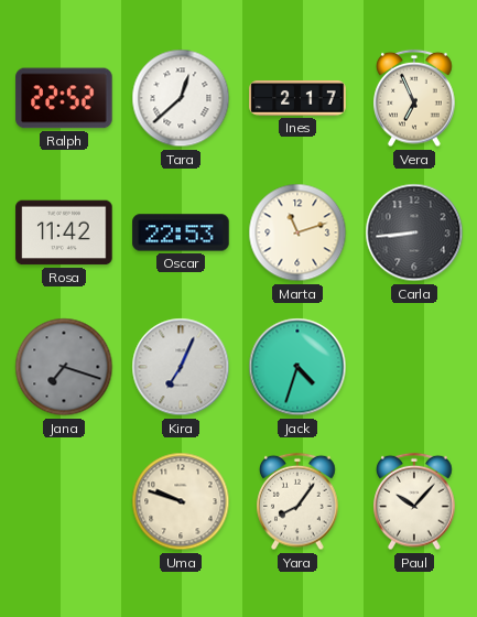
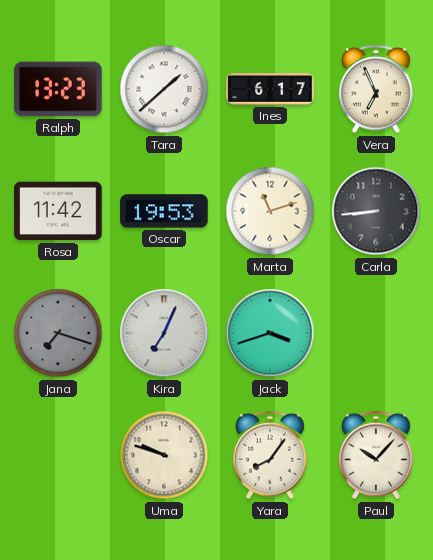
Ralph: 22:52 -> 13:23
Tara: 12:38 -> 1:38
Ines: 2:17 -> 6:17
Oscar: 22:53 -> 19:53
Jack: 4:33 -> 3:42
